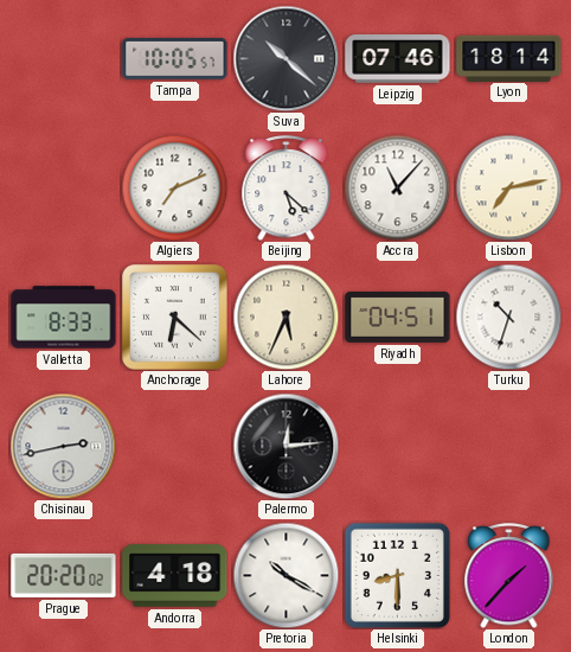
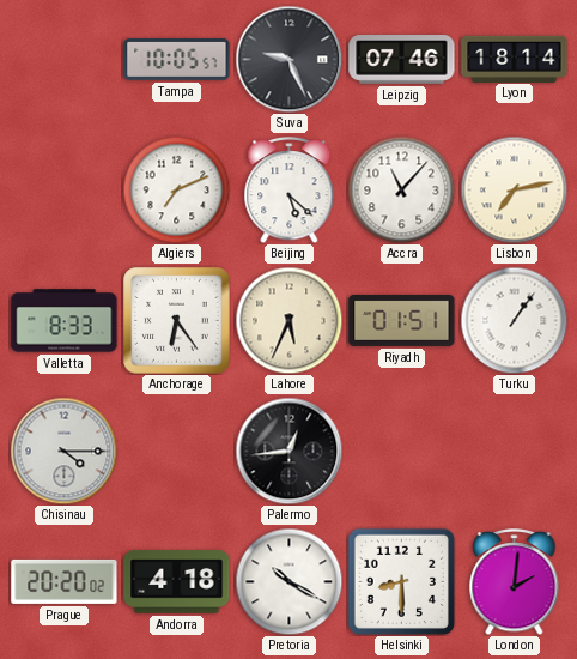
Suva: 10:22 -> 9:26
Anchorage: 6:22 -> 6:24
Riyadh: 04:51 -> 01:51
Turku: 10:33 -> 1:06
Chisinau: 2:43 -> 4:15
Palermo: 12:14 -> 12:44
London: 1:37 -> 2:01
